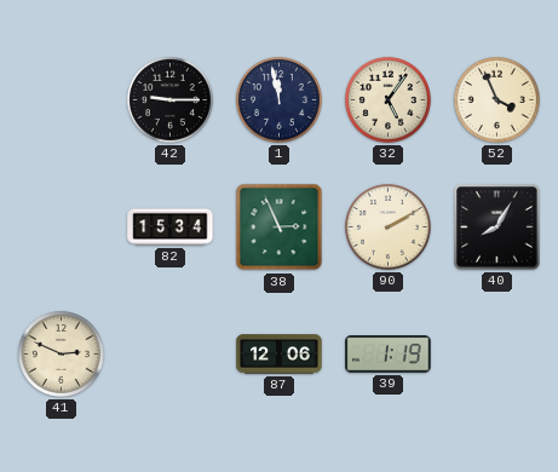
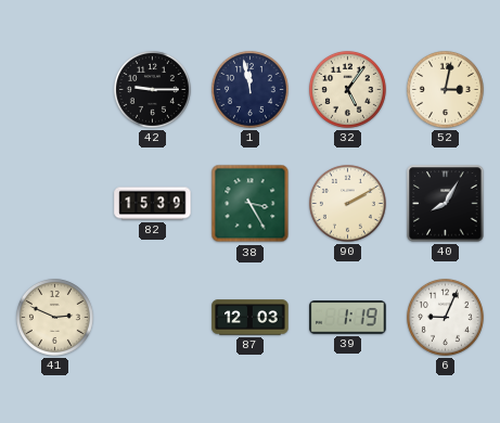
52: 3:56 -> 3:02
82: 15:34 -> 15:39
38: 2:56 -> 3:25
87: 12:06 -> 12:03
6: none -> 9:04
